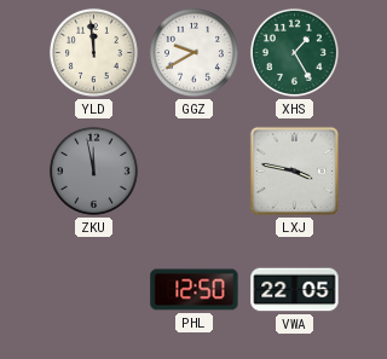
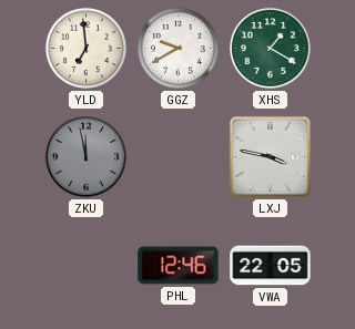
YLD: 11:59 -> 6:59
XHS: 1:25 -> 1:20
PHL: 12:50 -> 12:46
